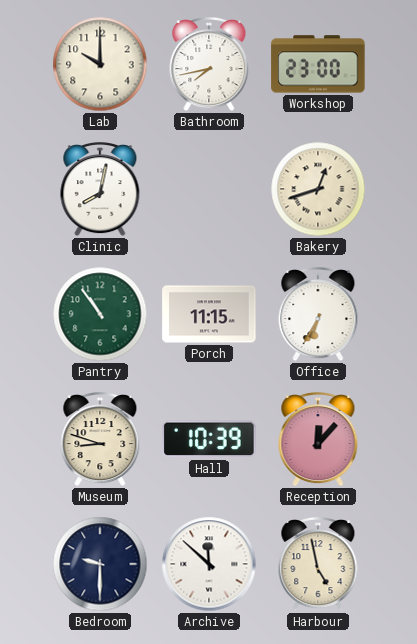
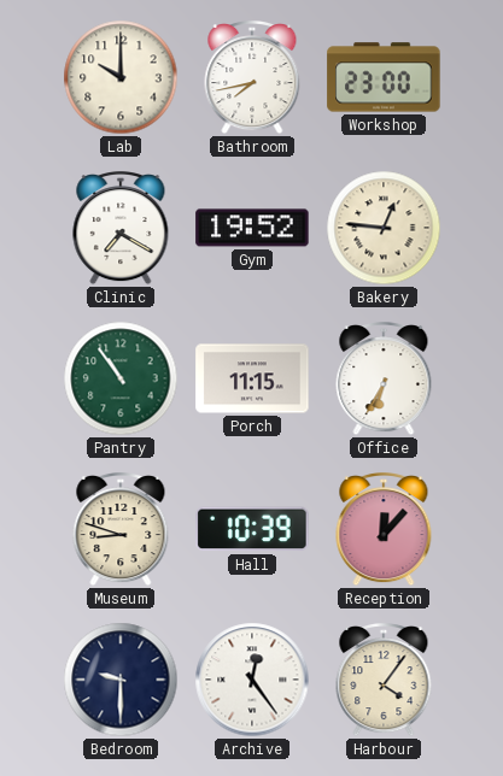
Clinic: 8:02 -> 7:20
Gym: none -> 19:52
Bakery: 12:42 -> 12:46
Archive: 11:52 -> 12:24
Harbour: 4:58 -> 4:06
